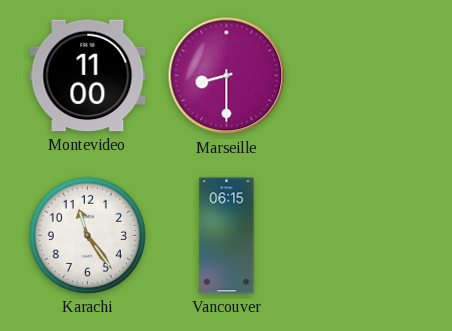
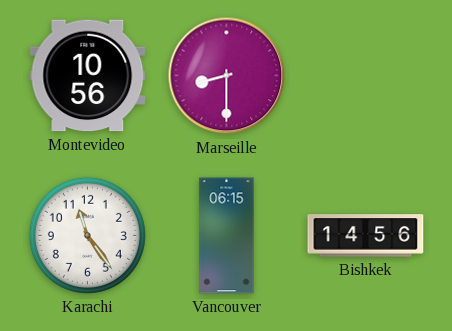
Montevideo: 11:00 -> 10:56
Bishkek: none -> 14:56
